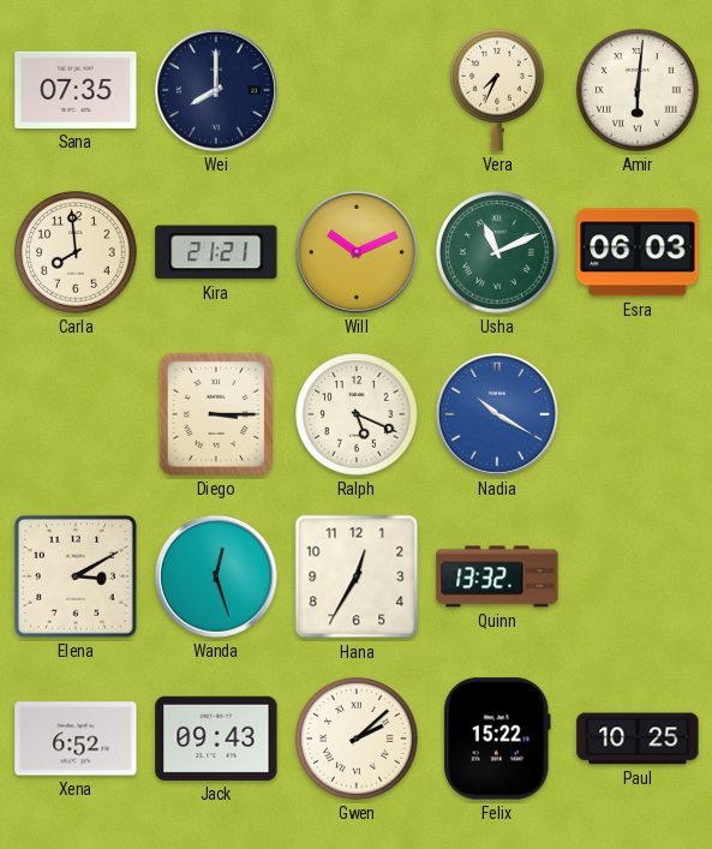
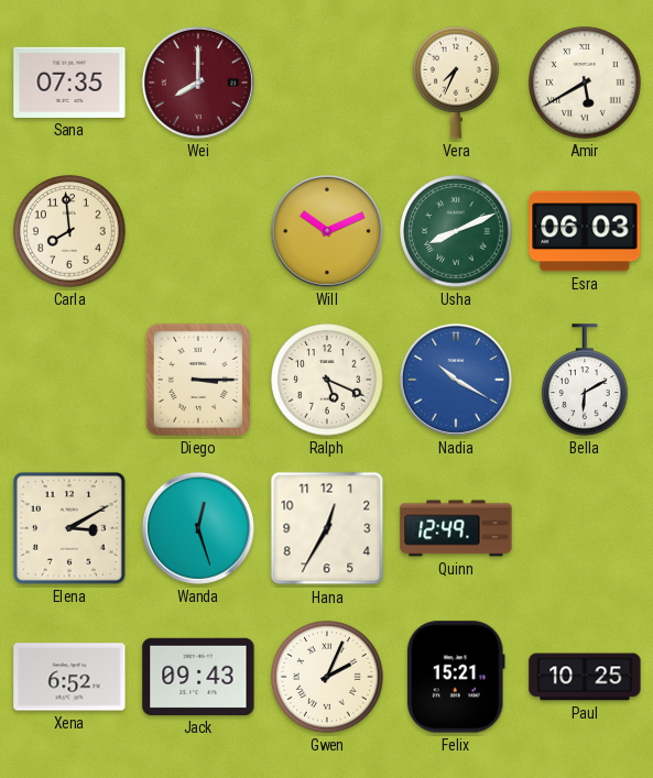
Wei dial: navy -> burgundy
Amir: 6:01 -> 5:40
Kira: 21:21 -> none
Usha: 11:11 -> 8:11
Bella: none -> 6:10
Quinn: 13:32 -> 12:49
Gwen: 2:08 -> 2:04
Felix: 15:22 -> 15:21
